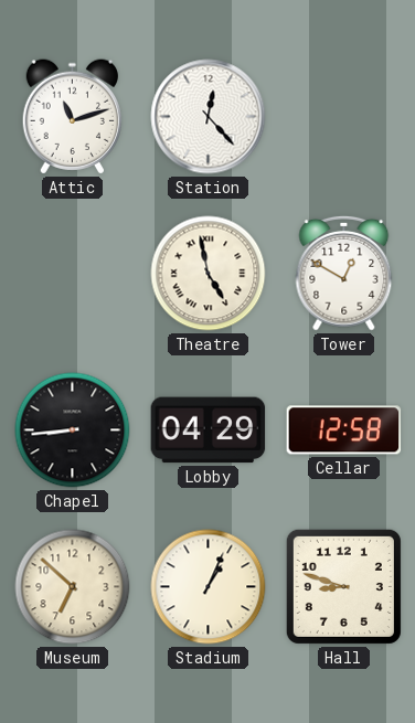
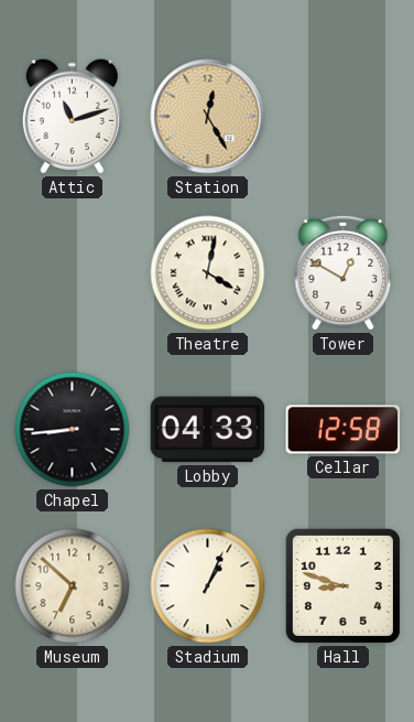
Station: 12:23 -> 12:25
Station dial: white -> champagne
Theatre: 4:58 -> 4:02
Lobby: 04:29 -> 04:33
